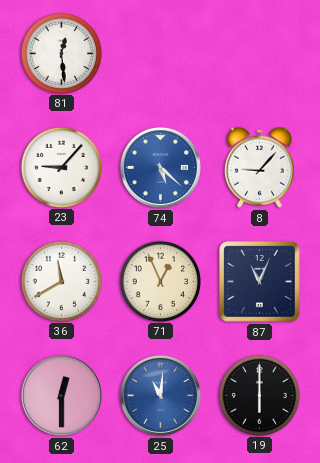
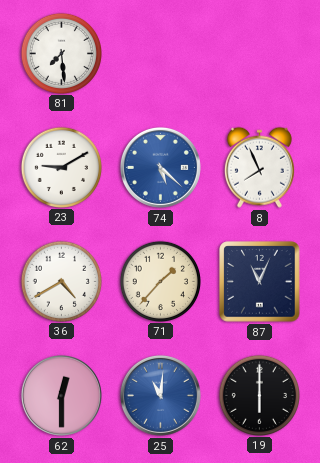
81: 12:29 -> 7:29
23: 9:07 -> 9:10
8: 9:07 -> 7:56
36: 11:40 -> 4:40
71: 12:56 -> 1:37
